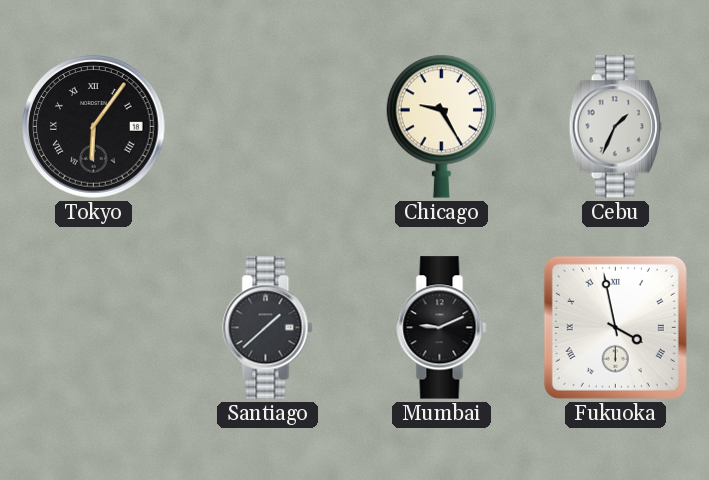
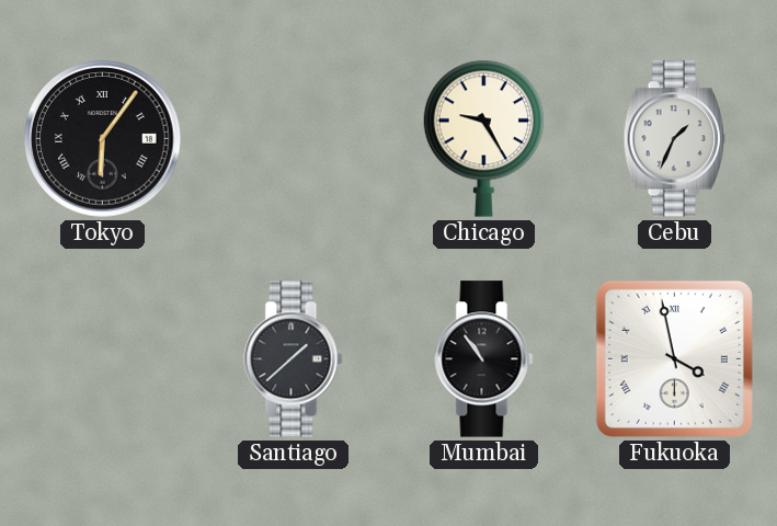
Mumbai: 9:11 -> 10:54
